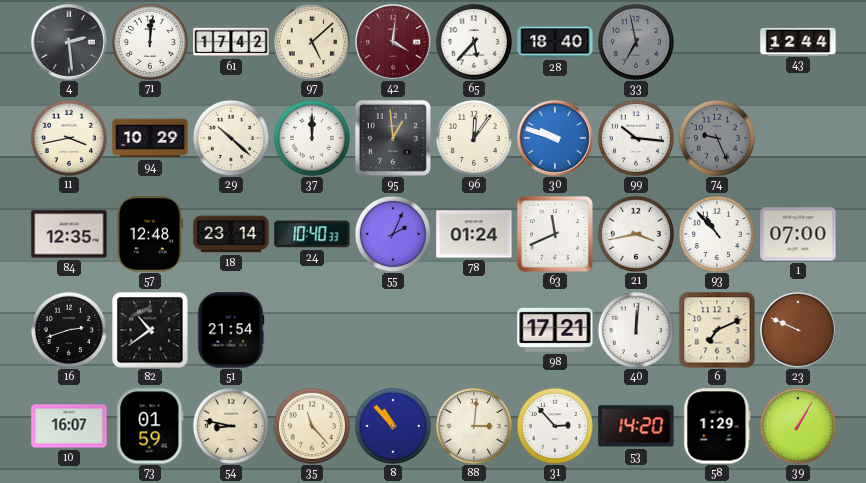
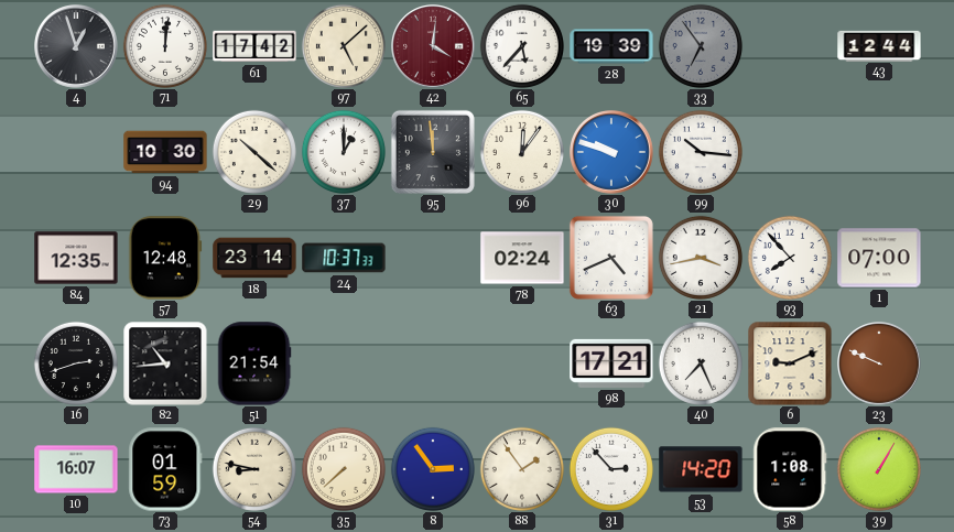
4: 2:29 -> 12:57
28: 18:40 -> 19:39
33: 6:58 -> 6:54
11: 3:43 -> none
94: 10:29 -> 10:30
37: 12:00 -> 1:00
95: 12:59 -> 11:59
74: 9:26 -> none
24: 10:40 -> 10:37
55: 2:04 -> none
78: 01:24 -> 02:24
63: 11:41 -> 4:41
93: 10:53 -> 7:53
82: 10:39 -> 10:44
40: 12:01 -> 7:26
6: 7:11 -> 9:11
35: 11:23 -> 7:38
8: 10:53 -> 2:54
88: 3:01 -> 1:54
58: 1:29 -> 1:08
